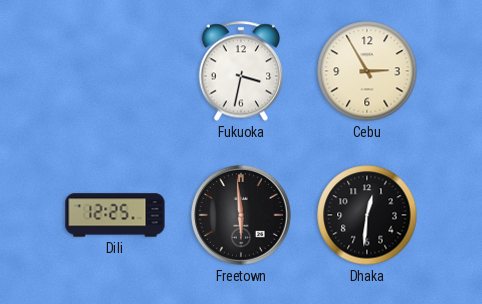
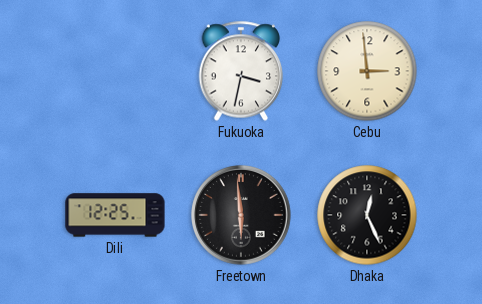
Cebu: 2:55 -> 2:59
Dhaka: 12:31 -> 12:26
